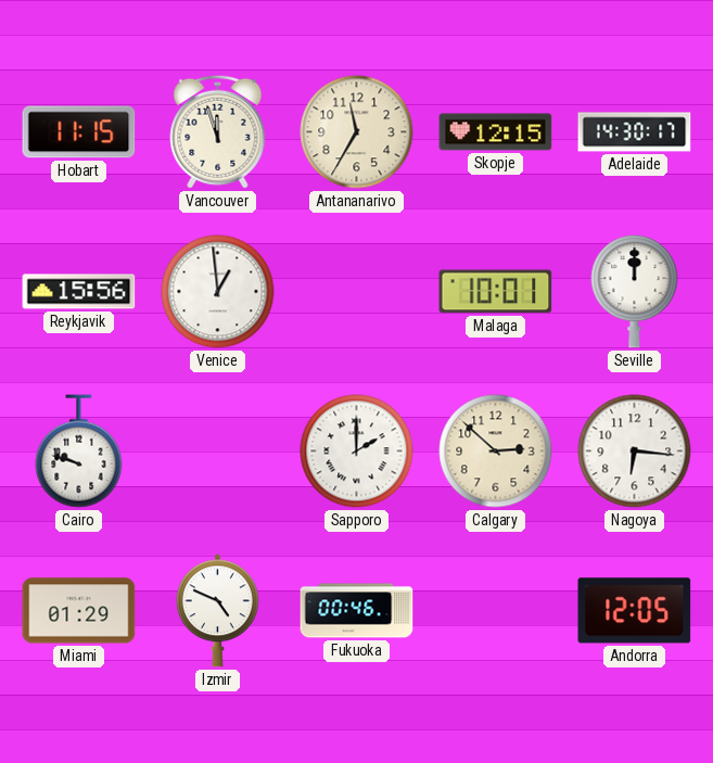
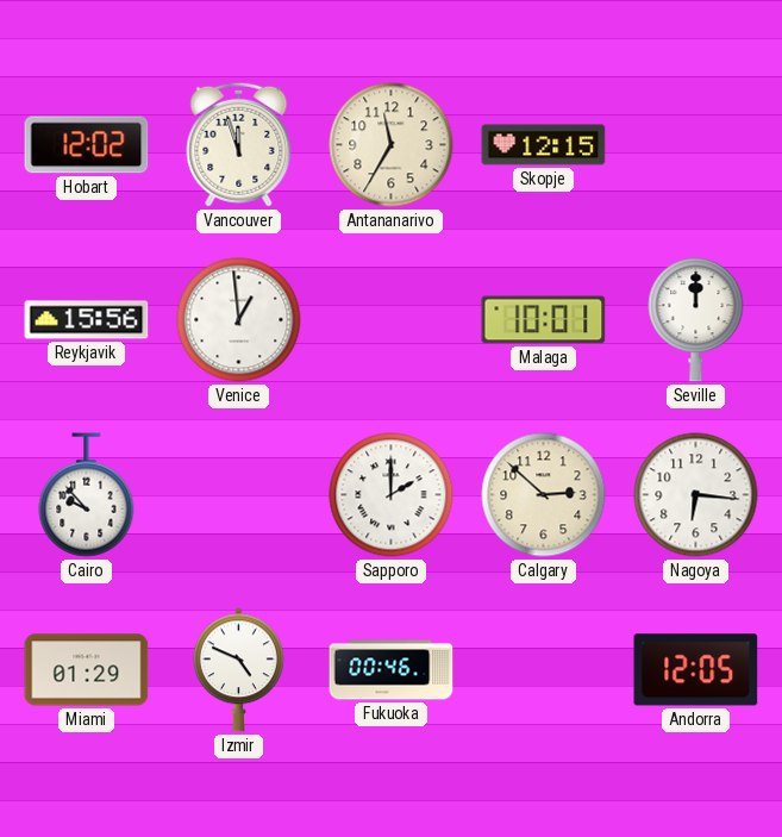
Hobart: 11:15 -> 12:02
Adelaide: 14:30 -> none
Cairo: 9:48 -> 9:53
